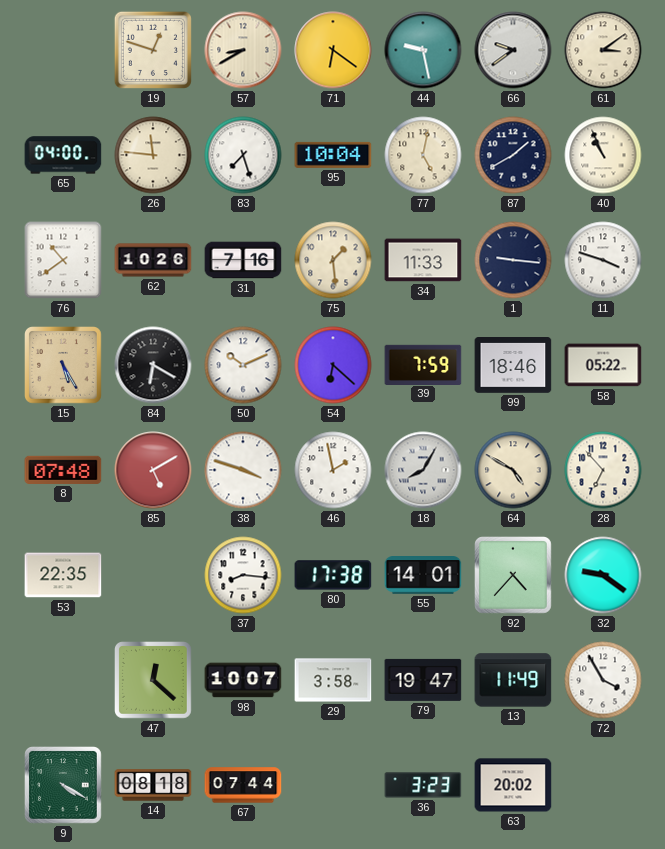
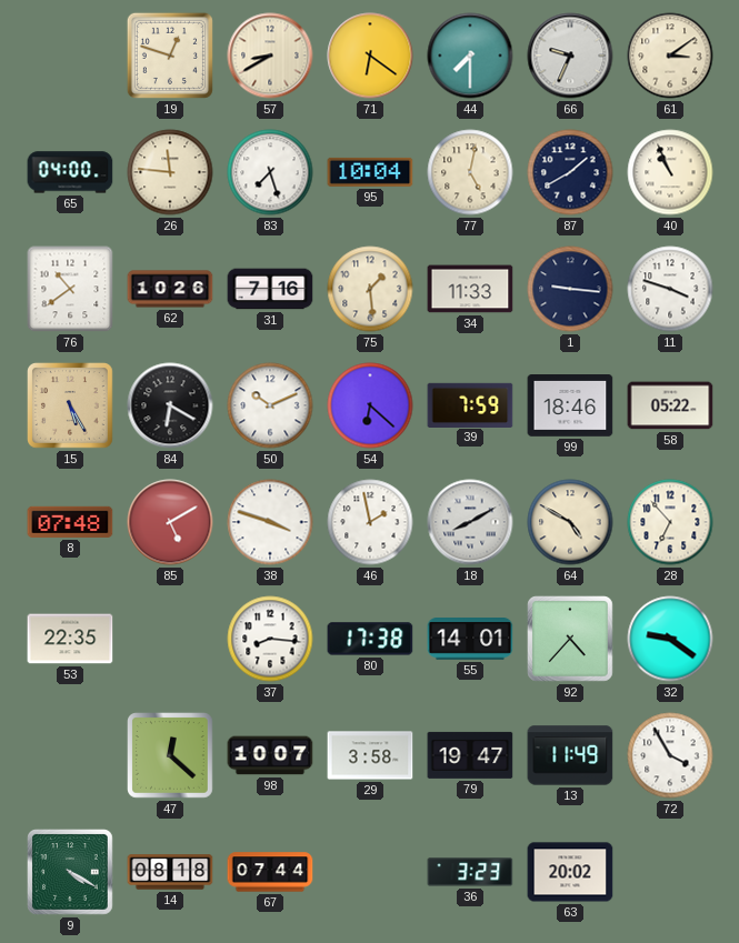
44: 9:28 -> 7:30
66: 9:39 -> 9:34
18: 8:05 -> 8:10
